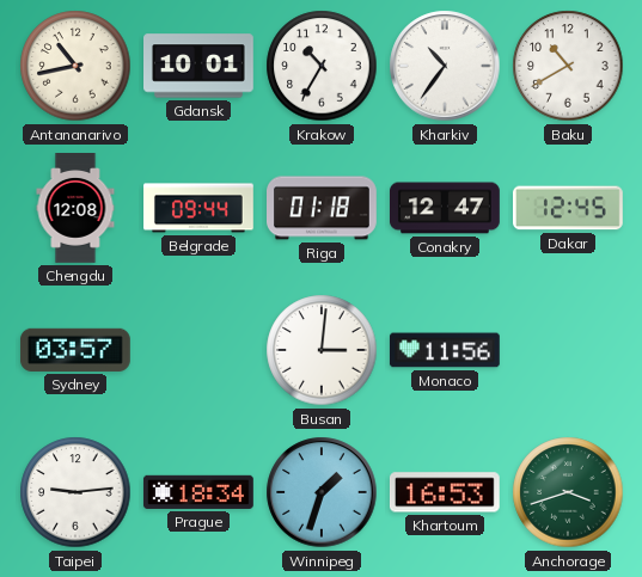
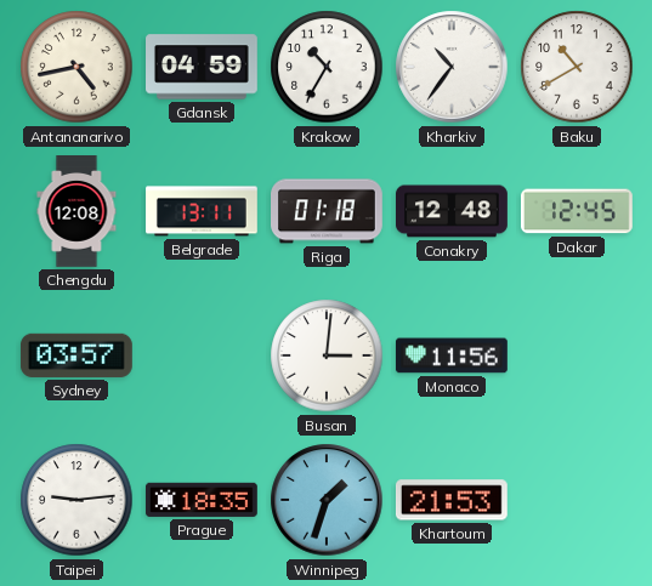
Antananarivo: 10:43 -> 4:43
Gdansk: 10:01 -> 04:59
Belgrade: 09:44 -> 13:11
Conakry: 12:47 -> 12:48
Prague: 18:34 -> 18:35
Khartoum: 16:53 -> 21:53
Anchorage: 3:42 -> none
